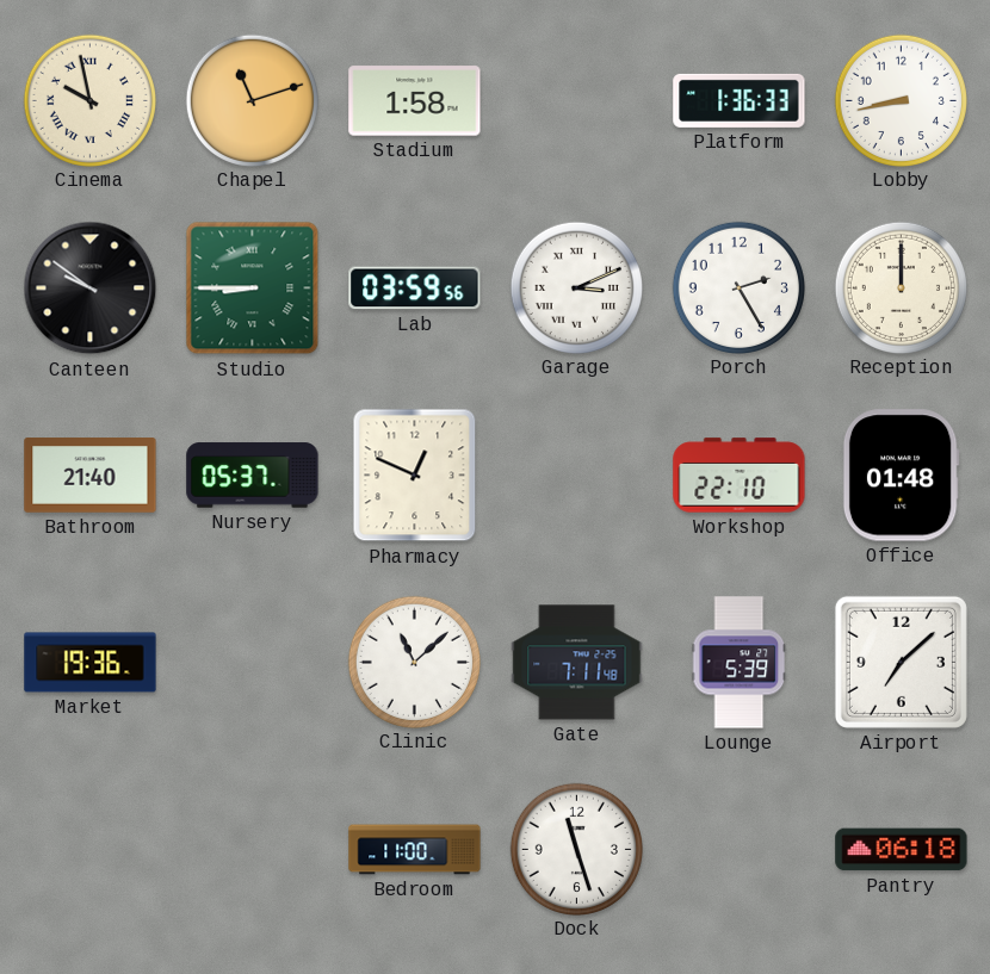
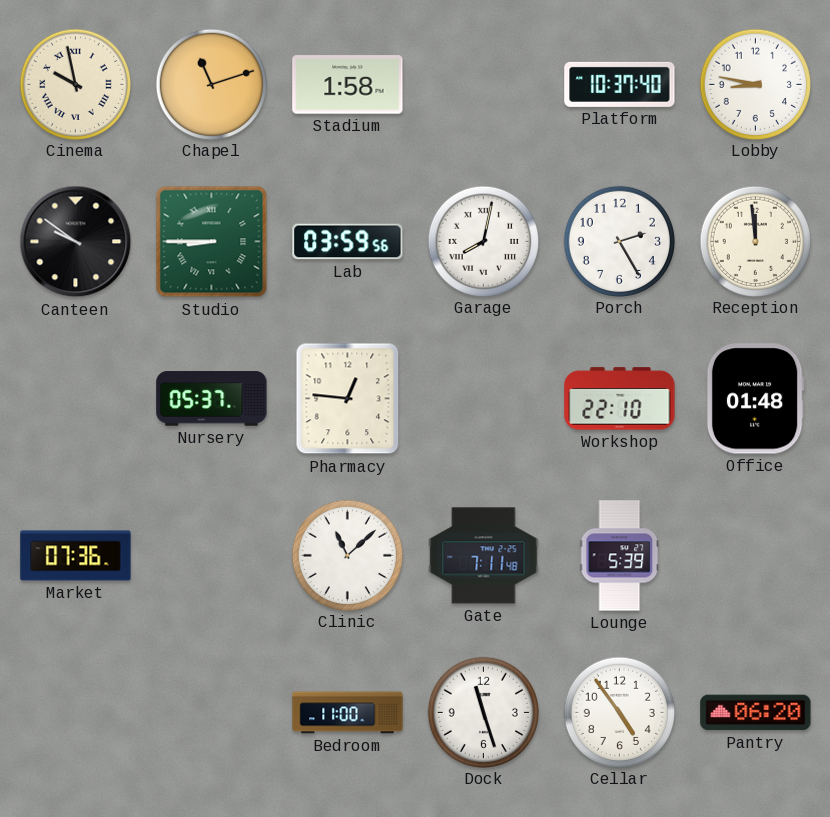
Platform: 1:36 -> 10:37
Lobby: 8:43 -> 8:47
Garage: 3:11 -> 8:02
Reception: 12:00 -> 11:59
Bathroom: 21:40 -> none
Pharmacy: 12:49 -> 12:46
Market: 19:36 -> 07:36
Airport: 7:08 -> none
Cellar: none -> 4:54
Pantry: 06:18 -> 06:20
